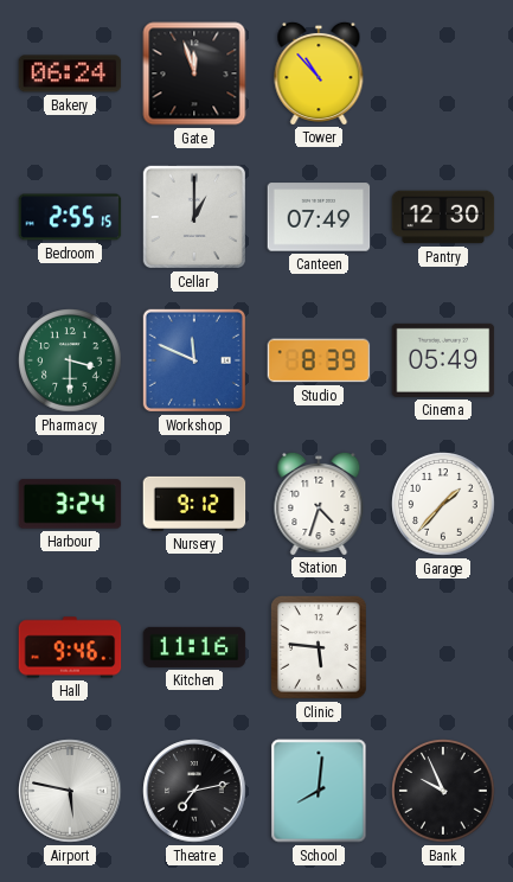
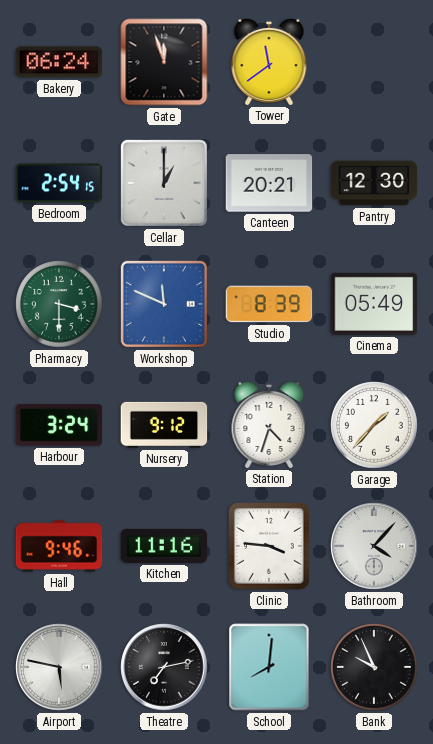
Tower: 10:53 -> 11:39
Bedroom: 2:55 -> 2:54
Canteen: 07:49 -> 20:21
Clinic: 5:46 -> 3:46
Bathroom: none -> 4:07
